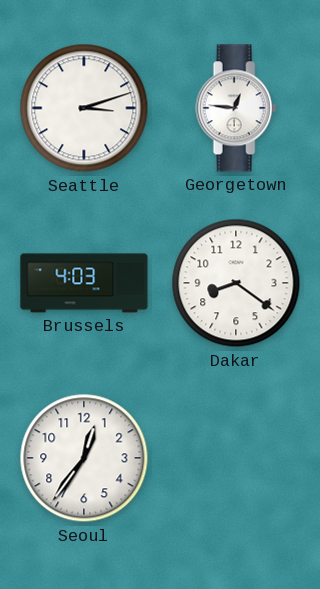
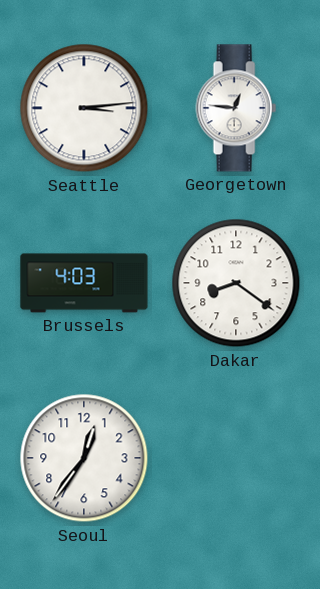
Seattle: 3:12 -> 3:14
